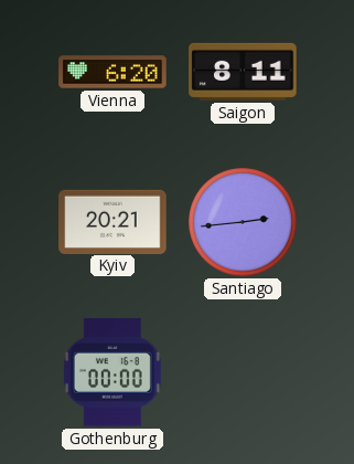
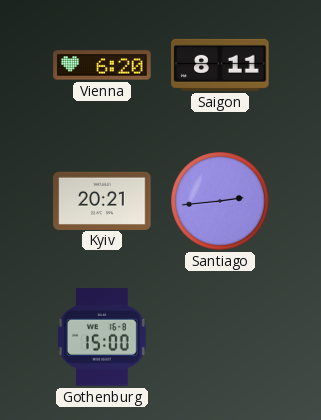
Gothenburg: 00:00 -> 15:00
